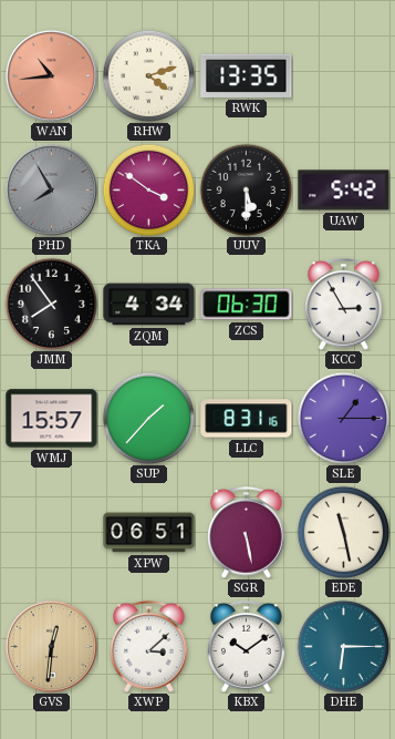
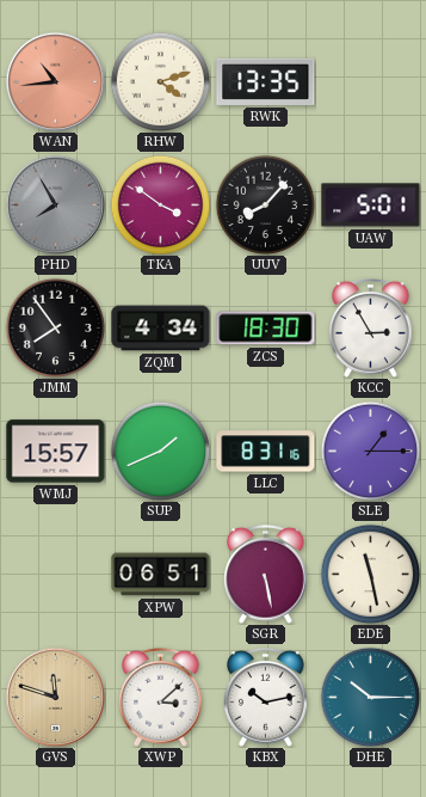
UUV: 5:30 -> 8:07
UAW: 5:42 -> 5:01
ZCS: 06:30 -> 18:30
SUP: 1:37 -> 1:41
GVS: 12:31 -> 11:48
KBX: 10:09 -> 10:13
DHE: 6:15 -> 10:15
